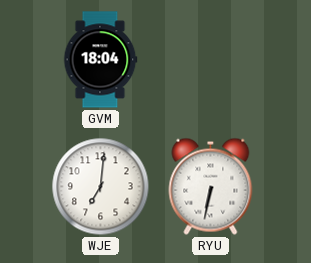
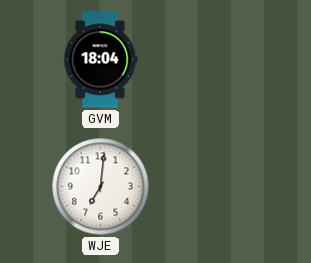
RYU: 6:32 -> none
